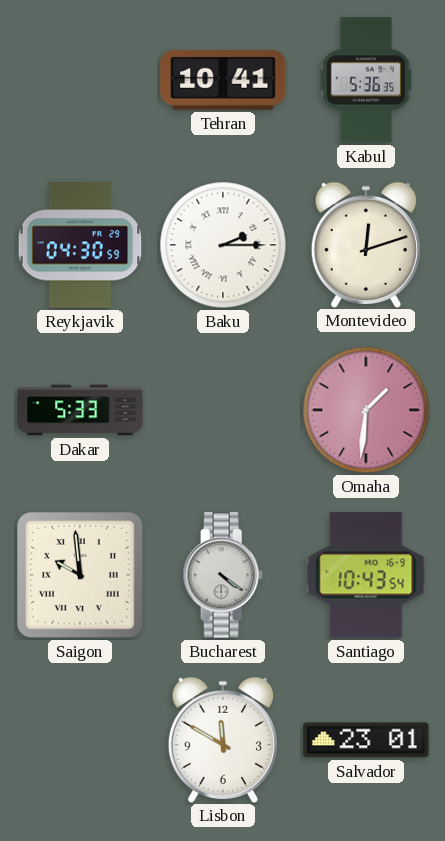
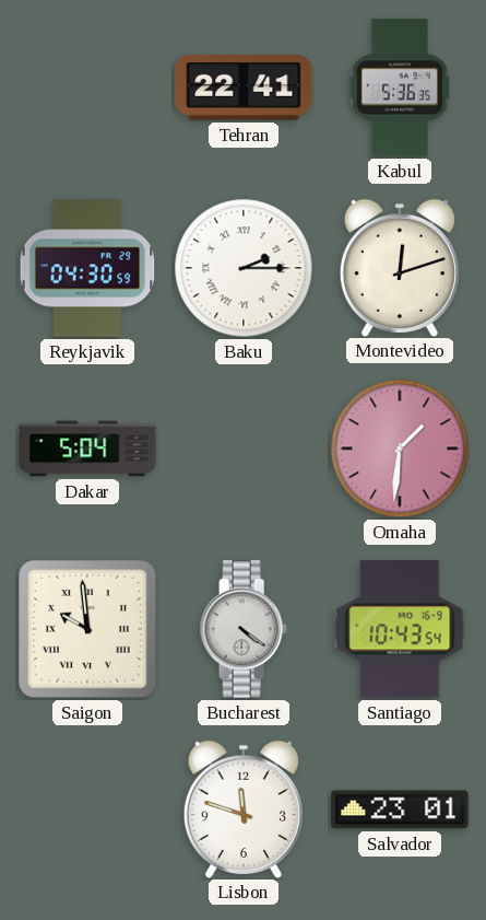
Tehran: 10:41 -> 22:41
Dakar: 5:33 -> 5:04
Lisbon: 11:50 -> 11:48
